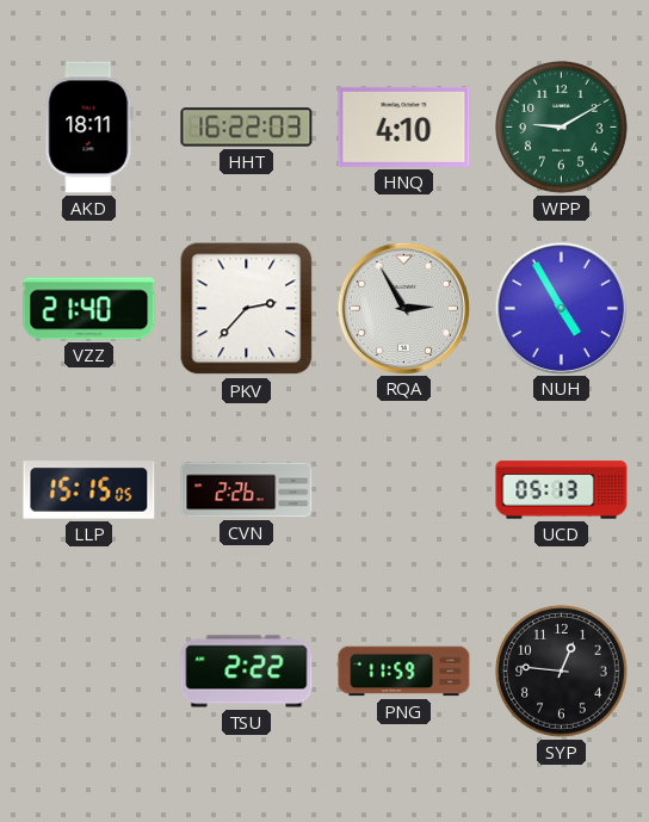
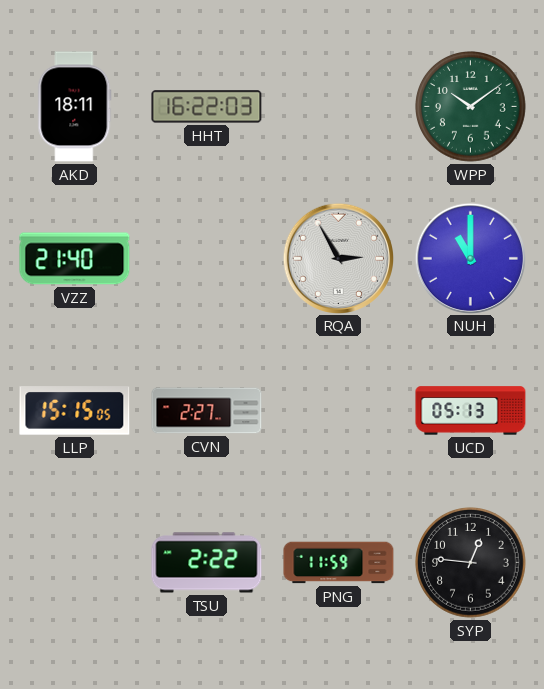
HNQ: 4:10 -> none
WPP: 9:10 -> 10:09
PKV: 2:37 -> none
NUH: 4:55 -> 11:00
CVN: 2:26 -> 2:27
